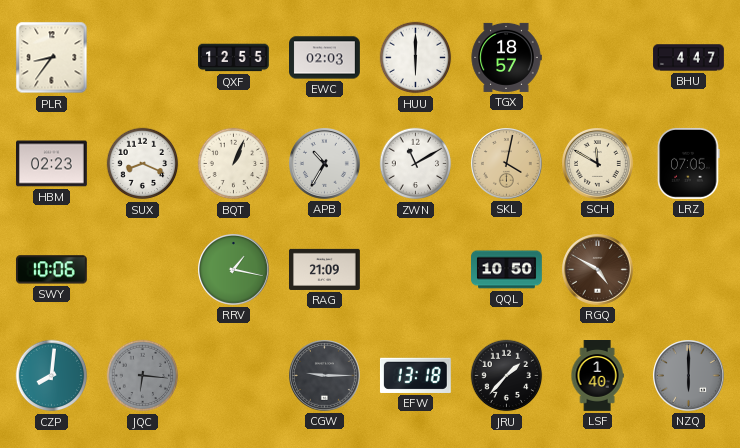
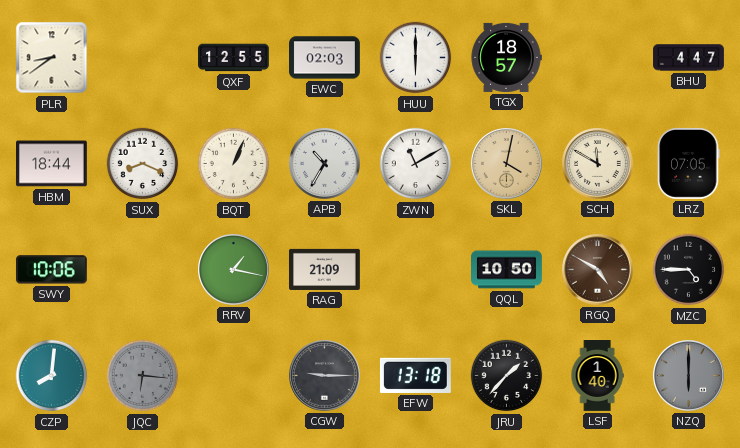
PLR: 8:36 -> 8:39
HBM: 02:23 -> 18:44
MZC: none -> 4:45
